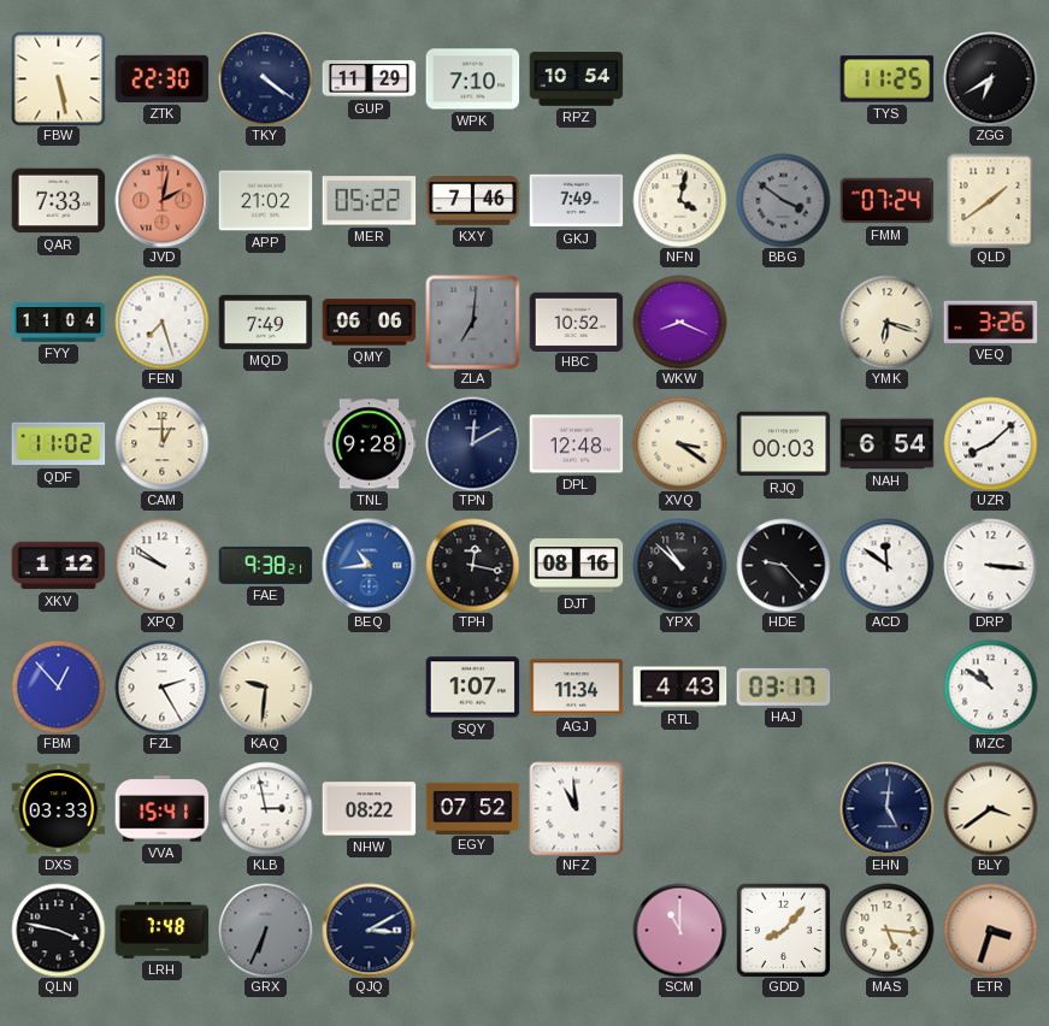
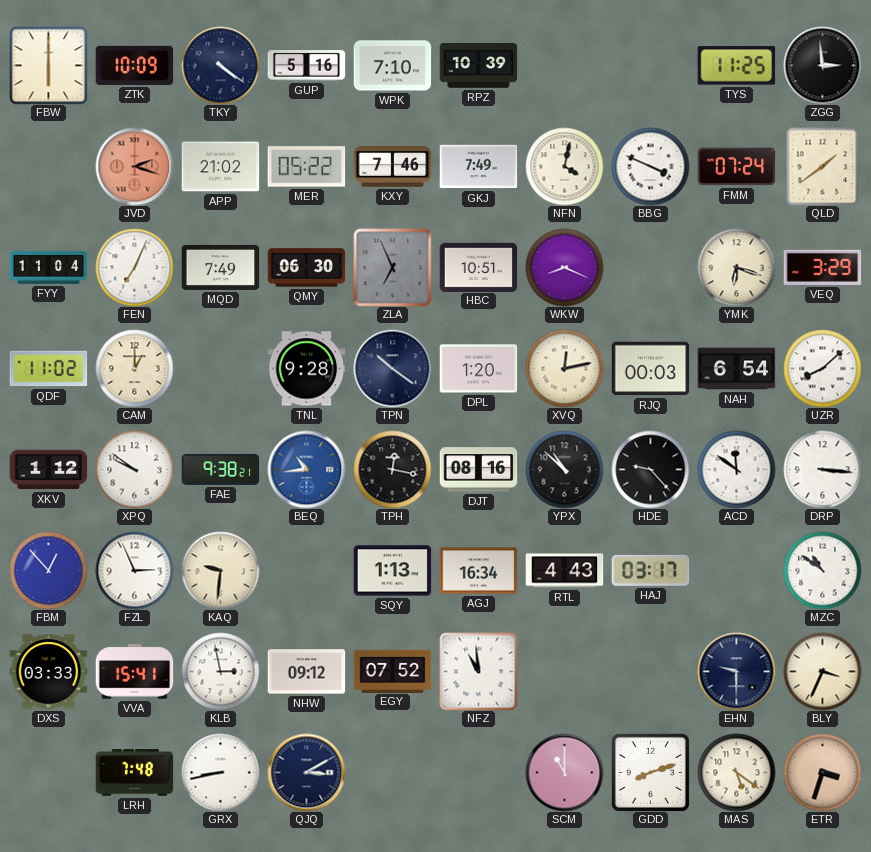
FBW: 5:28 -> 6:00
ZTK: 22:30 -> 10:09
GUP: 11:29 -> 5:16
RPZ: 10:54 -> 10:39
ZGG: 6:40 -> 2:59
QAR: 7:33 -> none
JVD: 2:02 -> 2:18
BBG: 3:51 -> 3:49
BBG dial: grey -> white
FEN: 7:27 -> 7:04
QMY: 06:06 -> 06:30
ZLA: 7:01 -> 6:56
HBC: 10:52 -> 10:51
VEQ: 3:26 -> 3:29
TPN: 12:10 -> 10:21
DPL: 12:48 -> 1:20
XVQ: 3:21 -> 12:13
FZL: 2:25 -> 2:56
SQY: 1:07 -> 1:13
AGJ: 11:34 -> 16:34
NHW: 08:22 -> 09:12
EHN: 5:01 -> 9:30
BLY: 3:39 -> 3:34
QLN: 3:47 -> none
GRX: 6:34 -> 8:43
GRX dial: grey -> white
GDD: 8:07 -> 8:12
MAS: 5:16 -> 5:21
